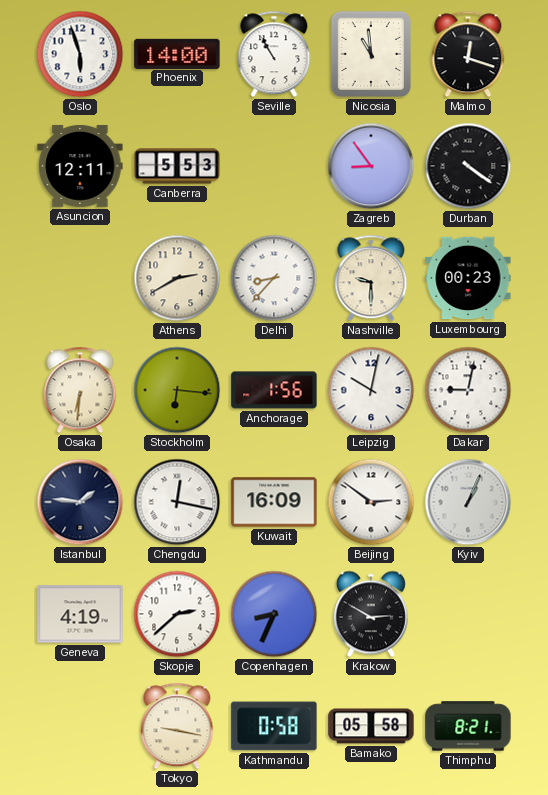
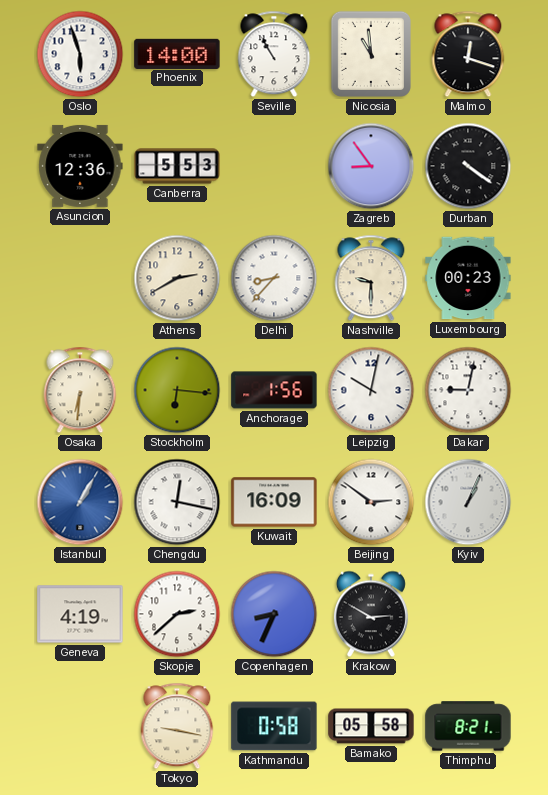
Asuncion: 12:11 -> 12:36
Istanbul: 1:46 -> 1:05
Istanbul dial: navy -> blue
